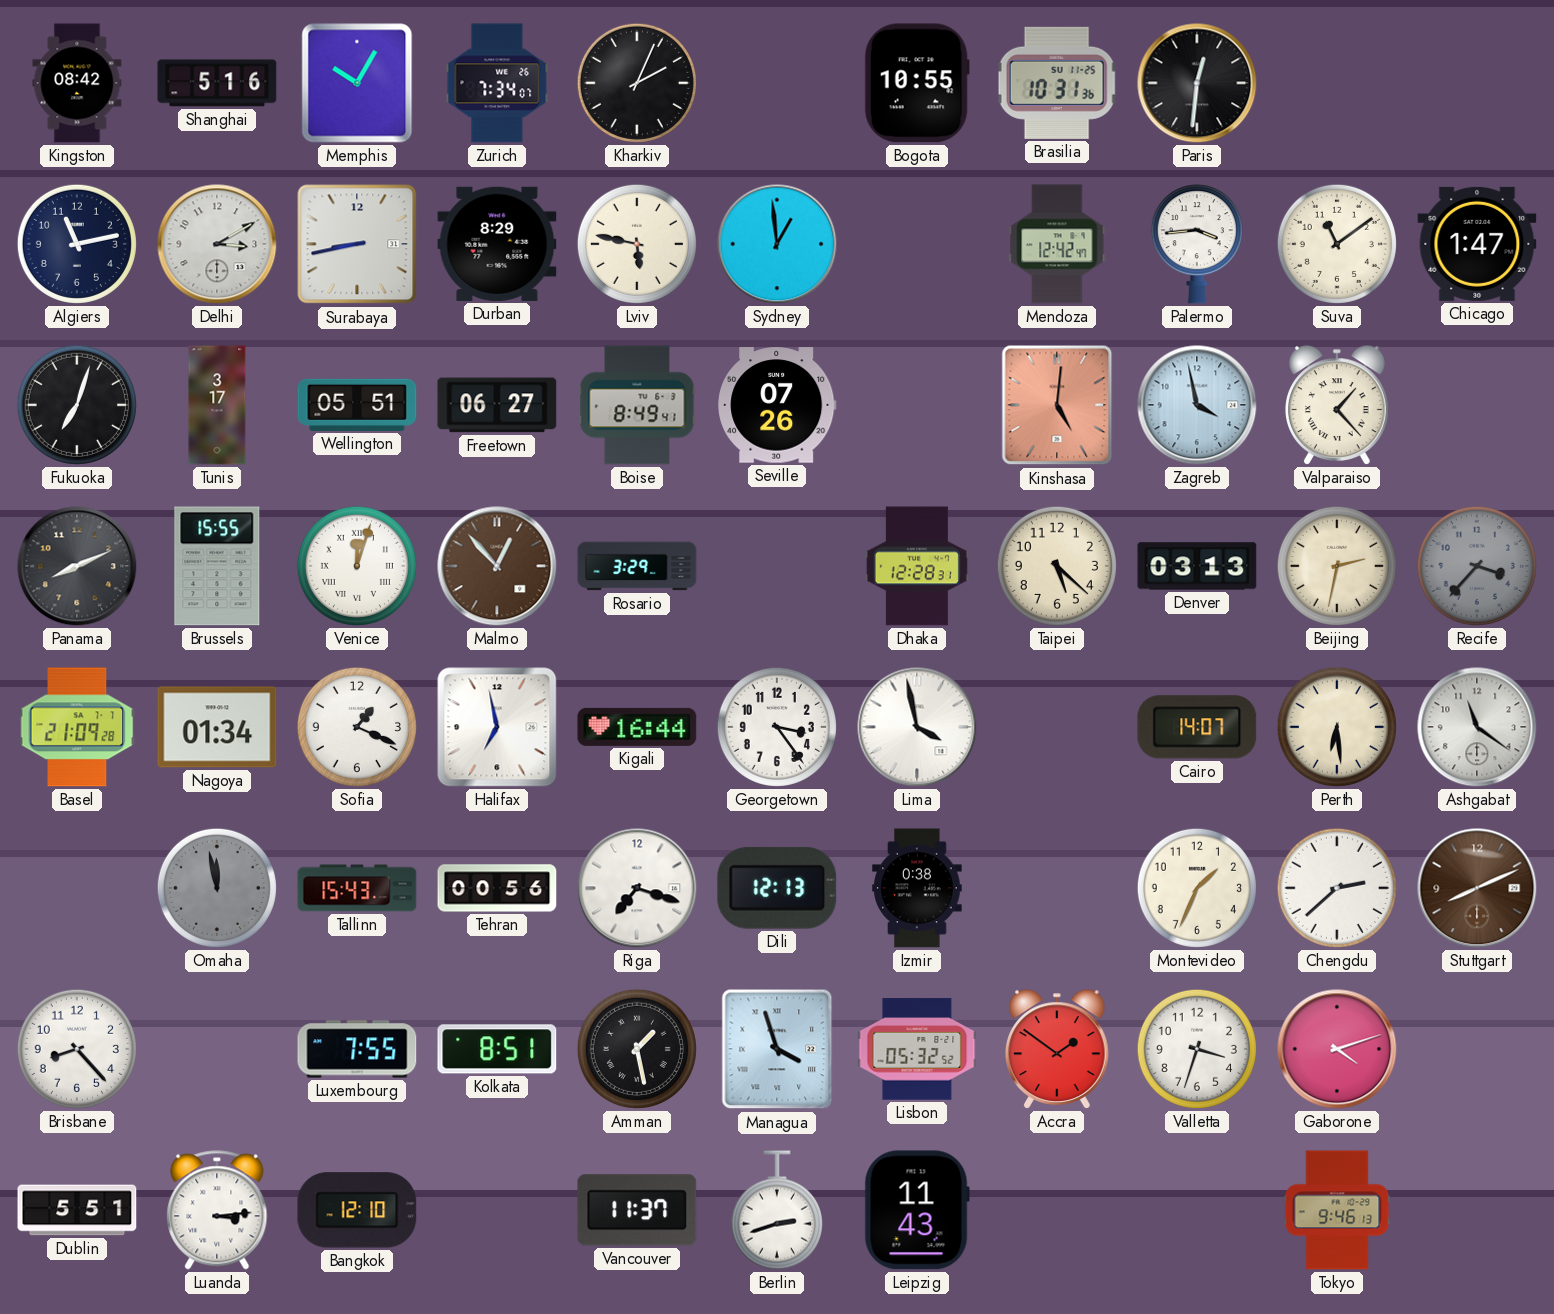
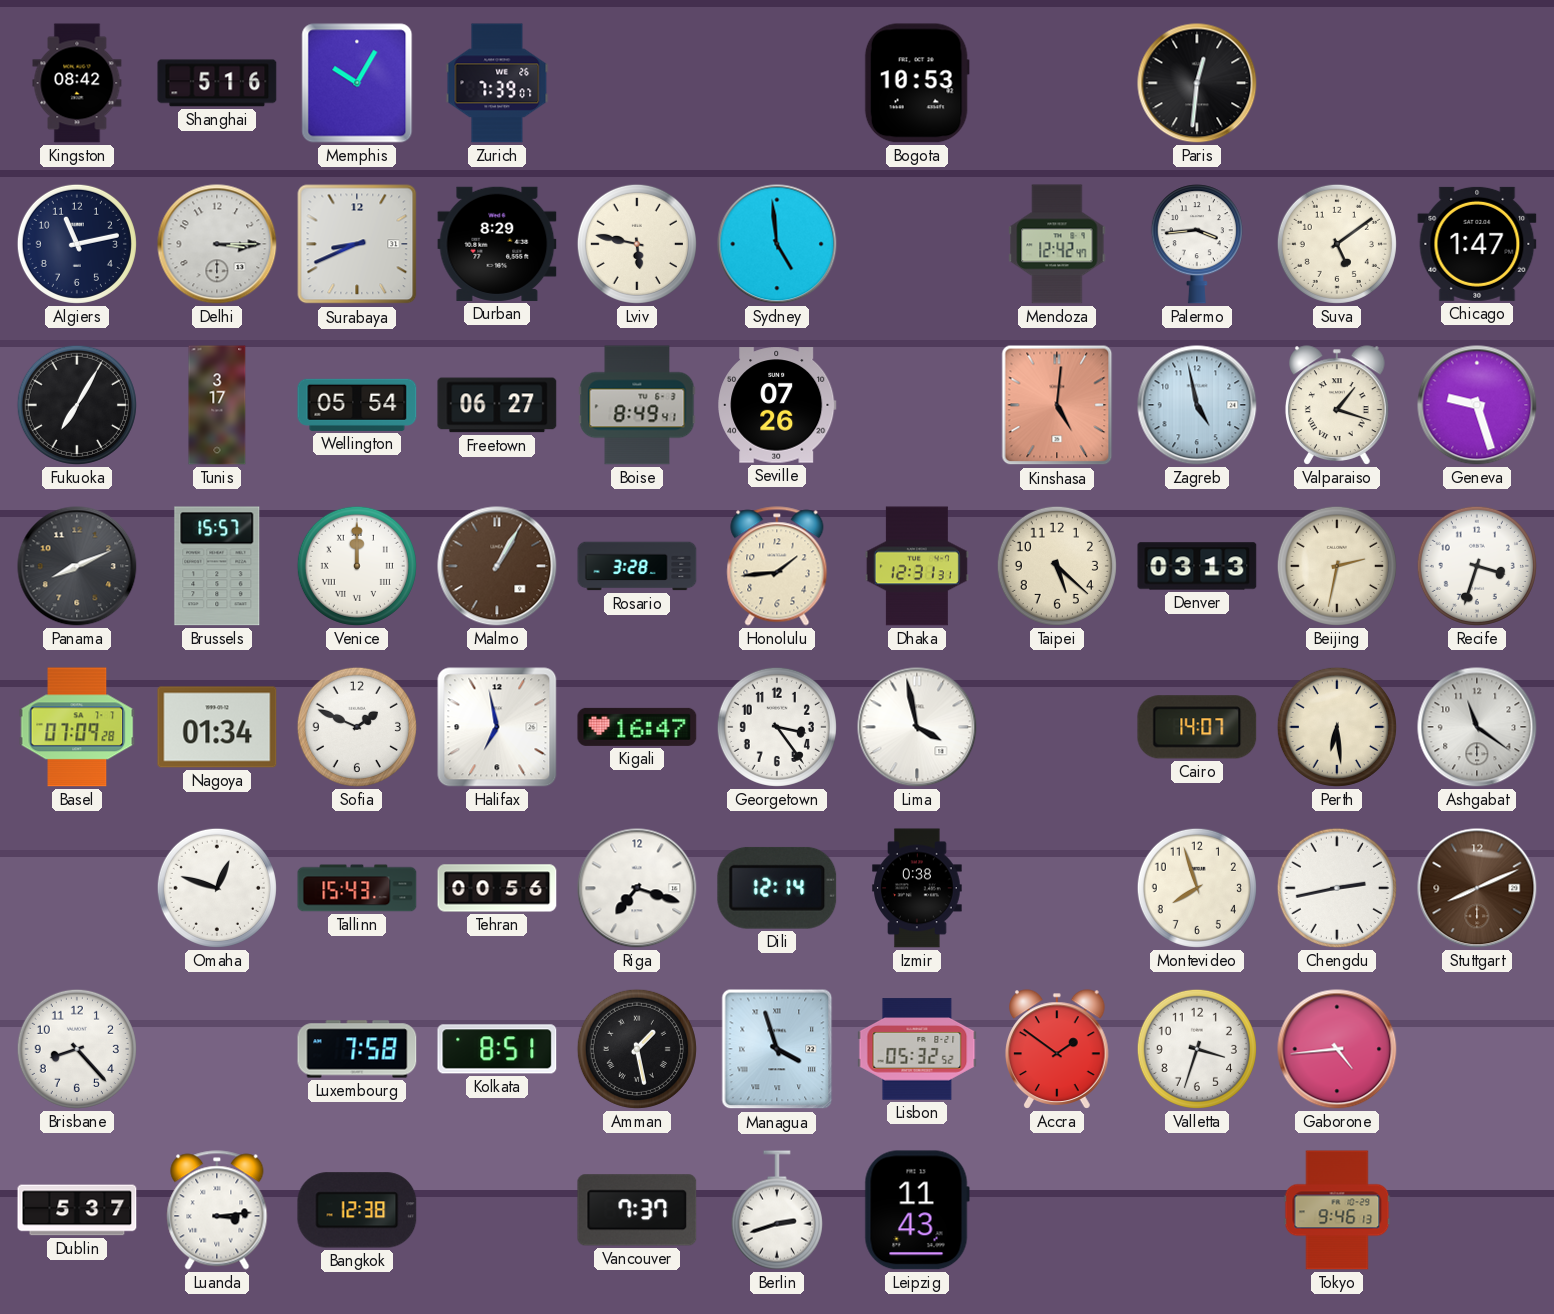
Zurich: 7:34 -> 7:39
Kharkiv: 2:04 -> none
Bogota: 10:55 -> 10:53
Brasilia: 10:31 -> none
Delhi: 3:10 -> 3:15
Surabaya: 8:43 -> 8:41
Sydney: 12:59 -> 4:59
Suva: 11:09 -> 5:09
Fukuoka: 7:03 -> 7:05
Wellington: 05:51 -> 05:54
Zagreb: 3:58 -> 4:58
Valparaiso: 1:23 -> 1:18
Geneva: none -> 9:27
Brussels: 15:55 -> 15:57
Venice: 12:03 -> 12:00
Malmo: 12:53 -> 1:05
Rosario: 3:29 -> 3:28
Honolulu: none -> 1:44
Dhaka: 12:28 -> 12:31
Recife: 3:37 -> 3:33
Recife dial: grey -> white
Basel: 21:09 -> 07:09
Sofia: 1:19 -> 1:49
Kigali: 16:44 -> 16:47
Omaha: 11:58 -> 12:48
Omaha dial: grey -> white
Dili: 12:13 -> 12:14
Montevideo: 1:34 -> 7:57
Chengdu: 2:38 -> 2:43
Luxembourg: 7:55 -> 7:58
Gaborone: 4:12 -> 4:44
Dublin: 5:51 -> 5:37
Bangkok: 12:10 -> 12:38
Vancouver: 11:37 -> 7:37
